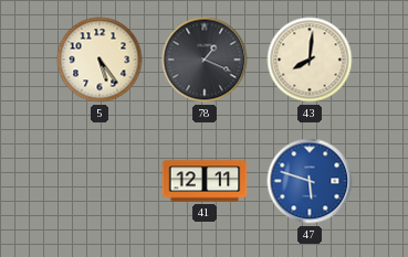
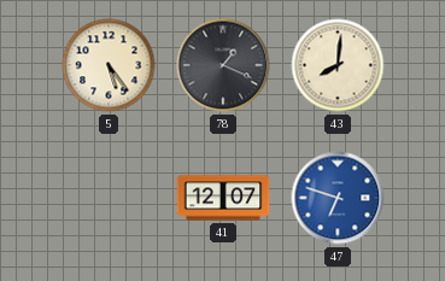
41: 12:11 -> 12:07
47: 5:48 -> 6:48
